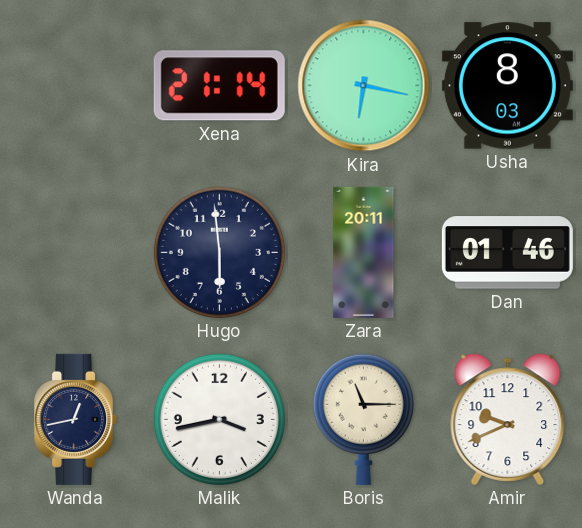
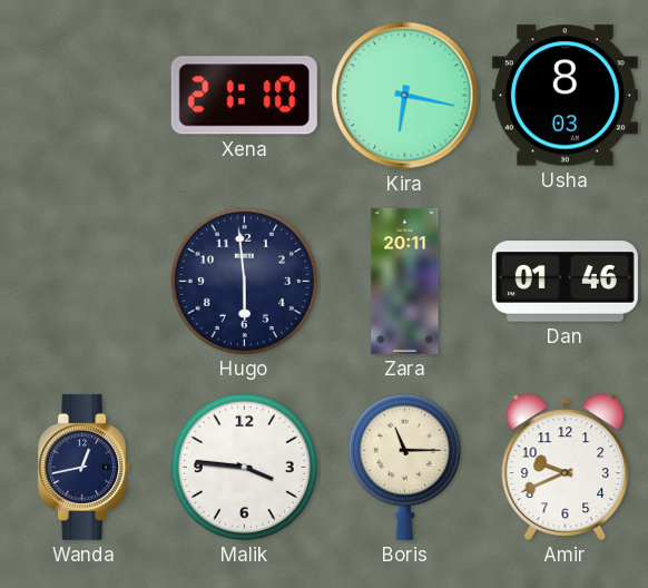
Xena: 21:14 -> 21:10
Malik: 3:43 -> 3:46
